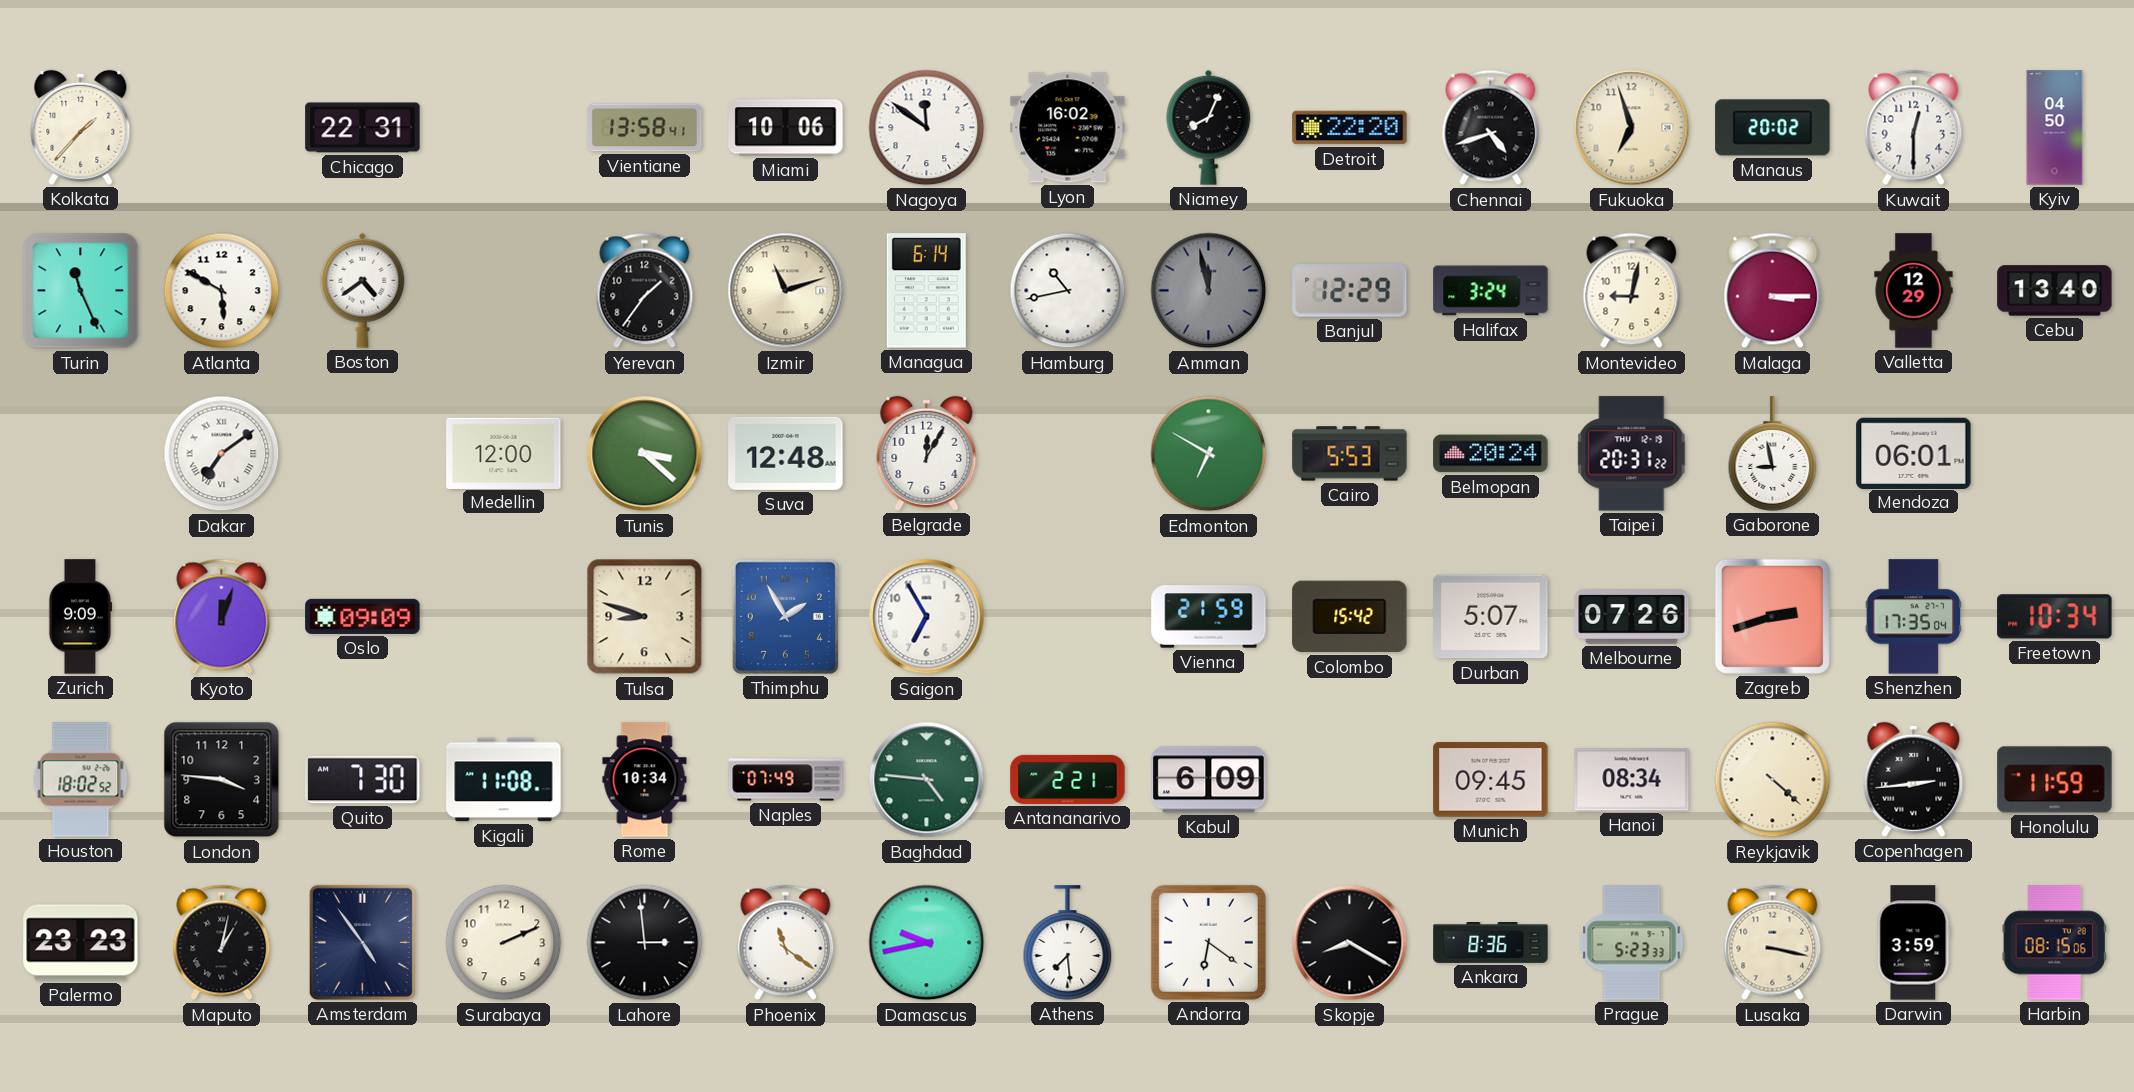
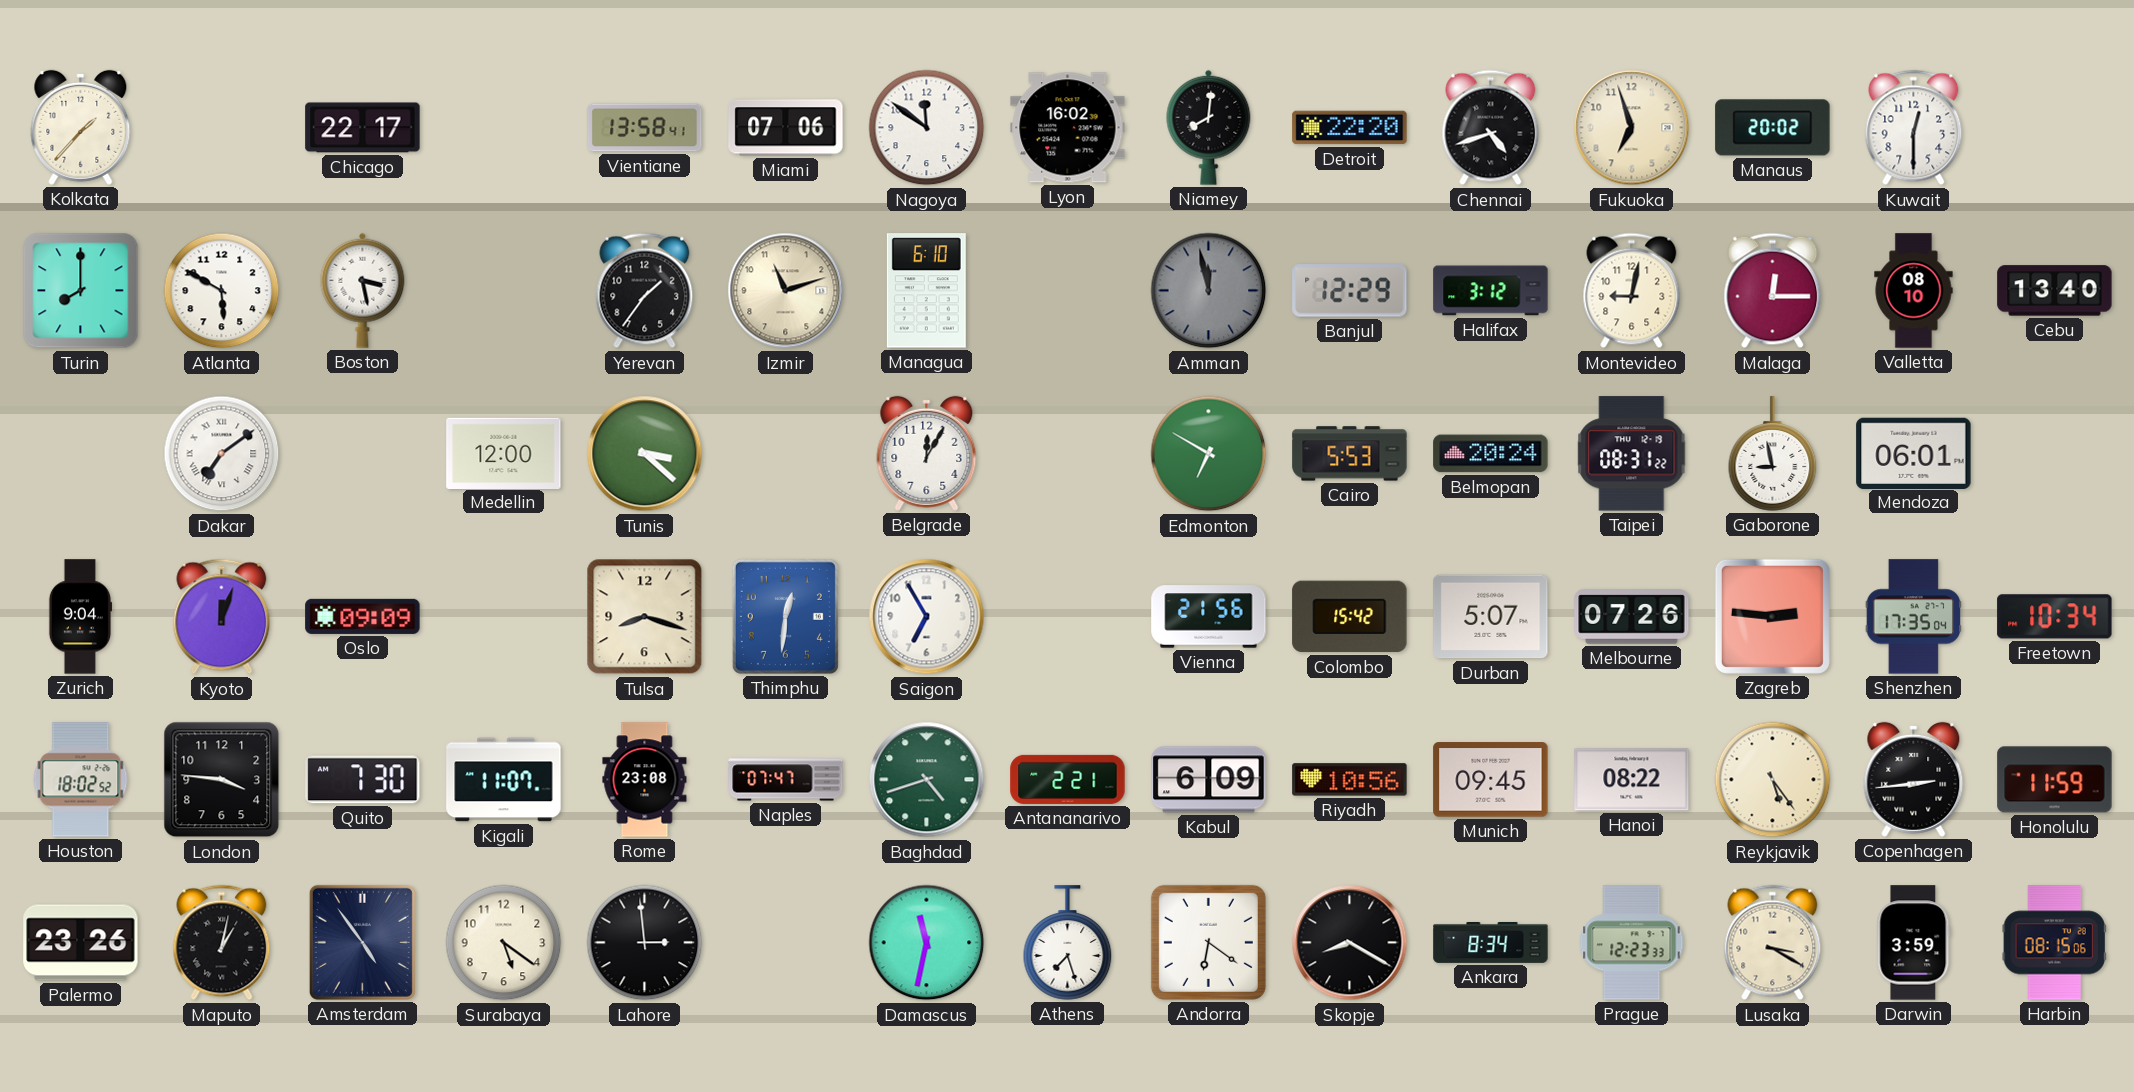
Chicago: 22:31 -> 22:17
Miami: 10:06 -> 07:06
Niamey: 8:04 -> 8:01
Kyiv: 04:50 -> none
Turin: 11:26 -> 8:00
Boston: 4:39 -> 3:28
Managua: 6:14 -> 6:10
Hamburg: 10:43 -> none
Halifax: 3:24 -> 3:12
Malaga: 3:15 -> 12:15
Valletta: 12:29 -> 08:10
Suva: 12:48 -> none
Taipei: 20:31 -> 08:31
Zurich: 9:09 -> 9:04
Tulsa: 8:48 -> 8:18
Thimphu: 1:55 -> 12:31
Vienna: 21:59 -> 21:56
Zagreb: 2:42 -> 2:46
Kigali: 11:08 -> 11:07
Rome: 10:34 -> 23:08
Naples: 07:49 -> 07:47
Baghdad: 4:46 -> 4:42
Riyadh: none -> 10:56
Hanoi: 08:34 -> 08:22
Reykjavik: 4:22 -> 5:24
Palermo: 23:23 -> 23:26
Surabaya: 2:11 -> 5:21
Phoenix: 11:21 -> none
Damascus: 9:43 -> 11:32
Athens: 7:29 -> 7:27
Ankara: 8:36 -> 8:34
Prague: 5:23 -> 12:23
Lusaka: 3:17 -> 3:20
